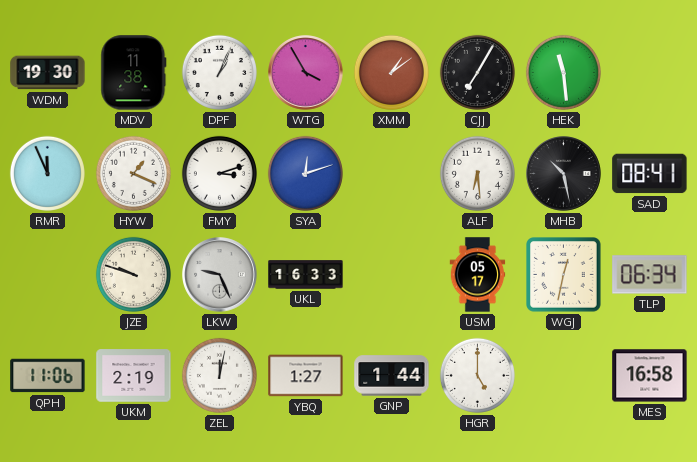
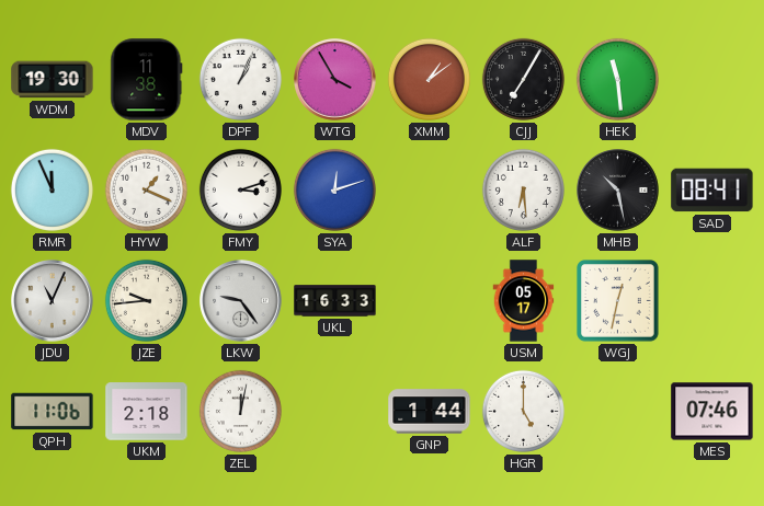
JDU: none -> 11:04
JZE: 9:48 -> 9:44
LKW: 9:26 -> 9:24
TLP: 06:34 -> none
UKM: 2:19 -> 2:18
YBQ: 1:27 -> none
MES: 16:58 -> 07:46
